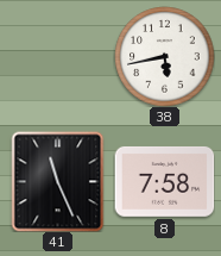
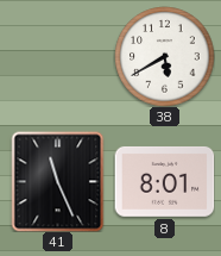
38: 5:43 -> 5:40
8: 7:58 -> 8:01
